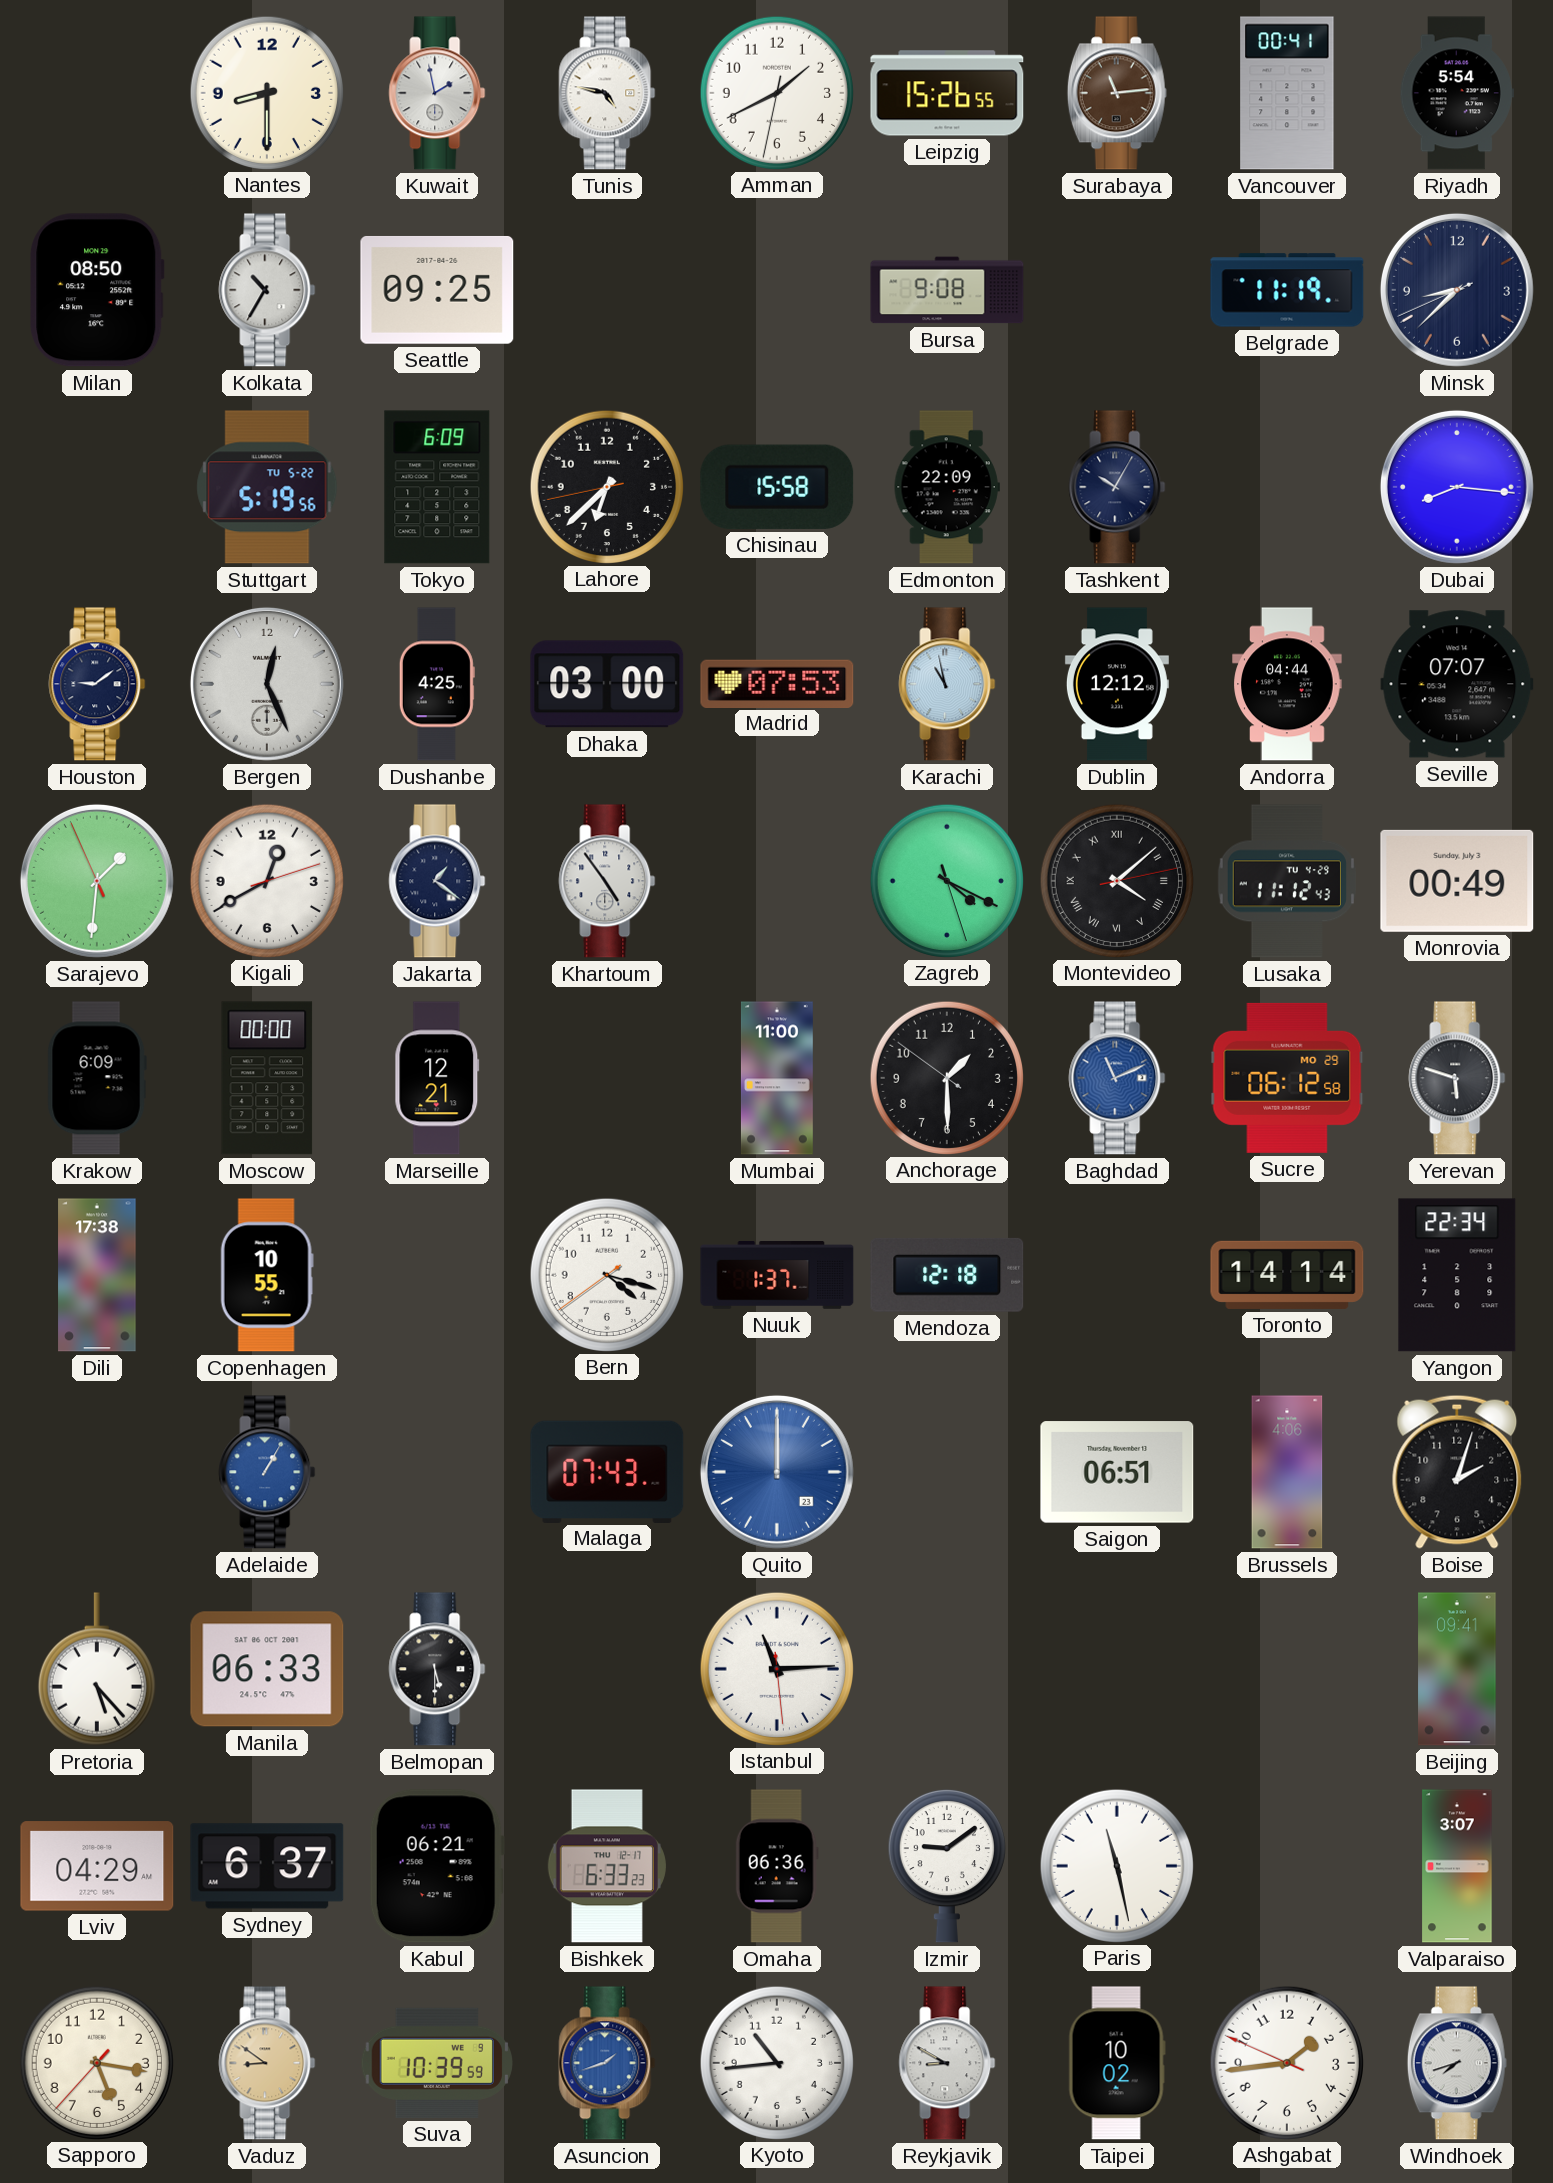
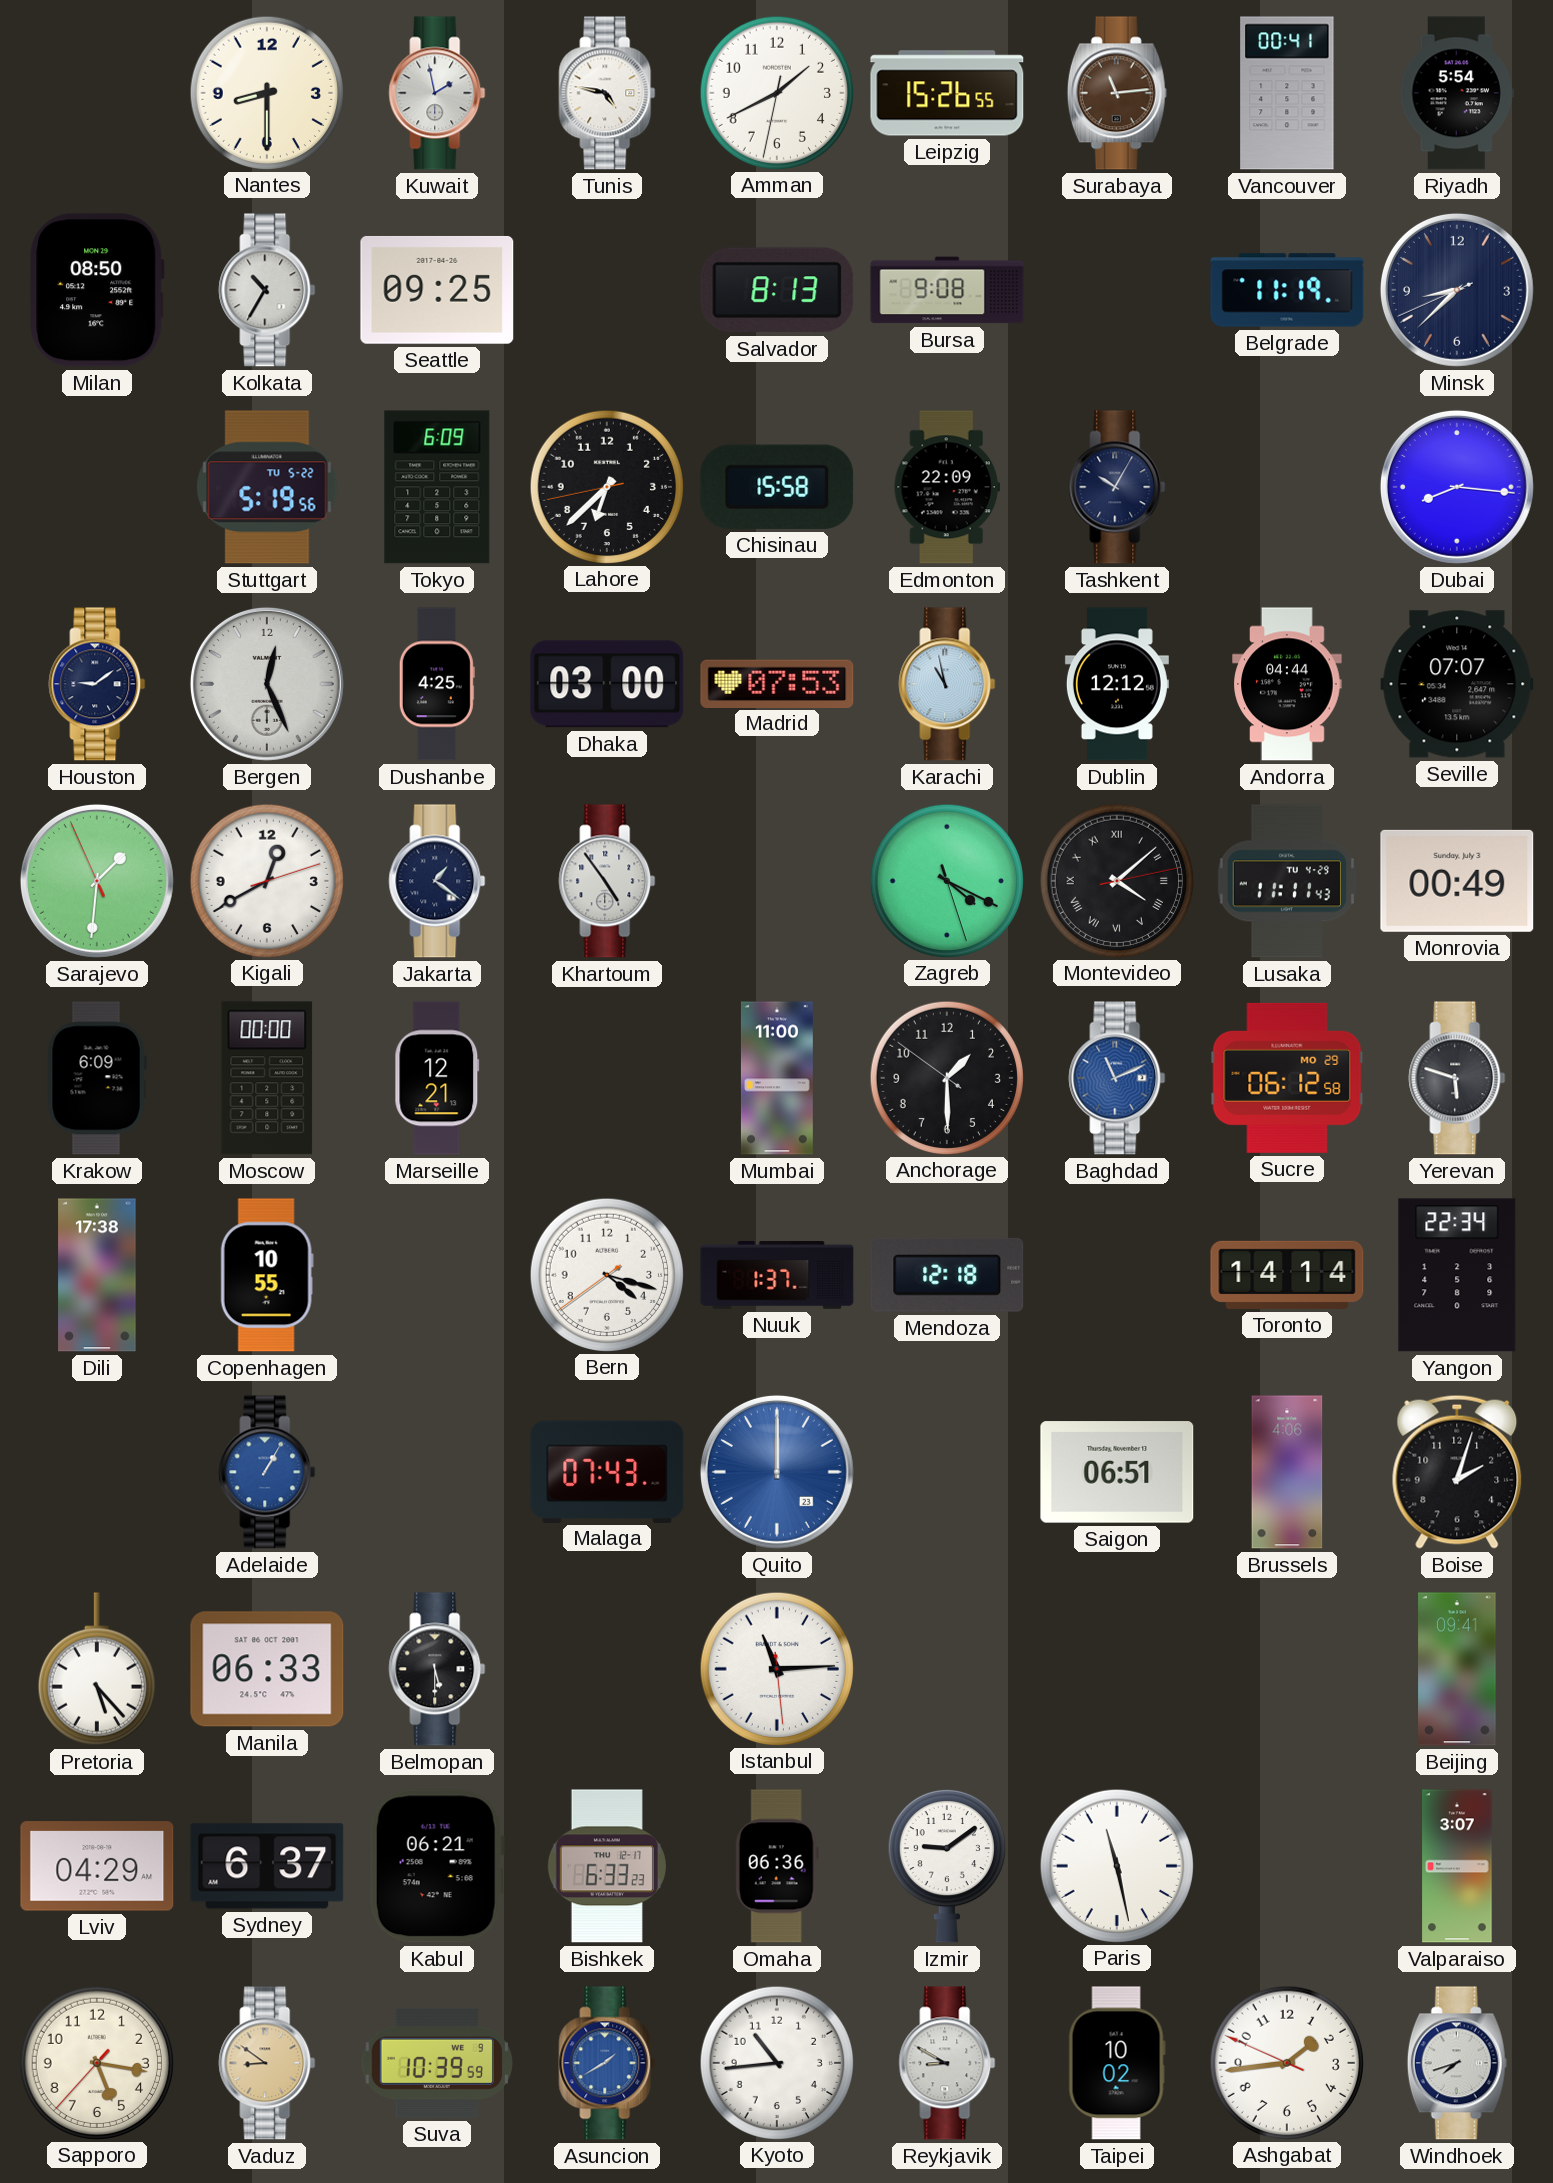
Salvador: none -> 8:13
Lusaka: 11:12 -> 11:11
Asuncion: 1:42 -> 1:40
